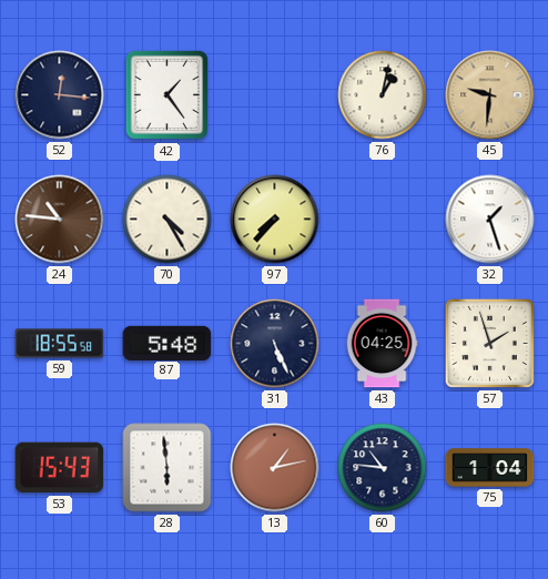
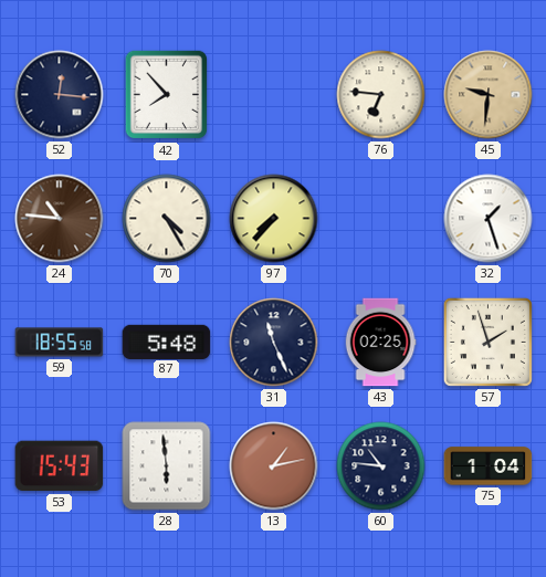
42: 1:24 -> 7:53
76: 1:02 -> 6:46
31: 5:26 -> 11:26
43: 04:25 -> 02:25
